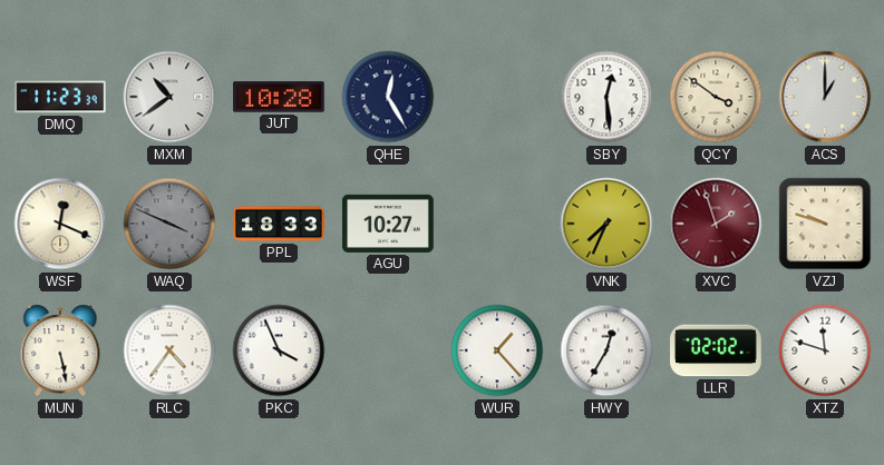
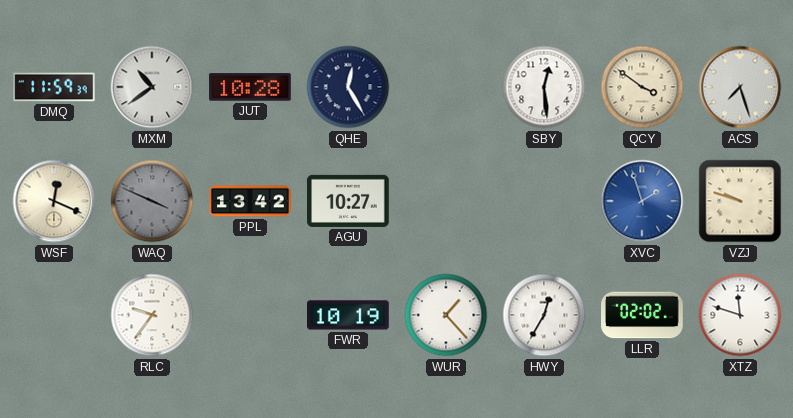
DMQ: 11:23 -> 11:59
ACS: 1:00 -> 7:27
PPL: 18:33 -> 13:42
VNK: 7:34 -> none
XVC dial: burgundy -> blue
MUN: 5:28 -> none
RLC: 4:36 -> 9:36
PKC: 3:56 -> none
FWR: none -> 10:19
